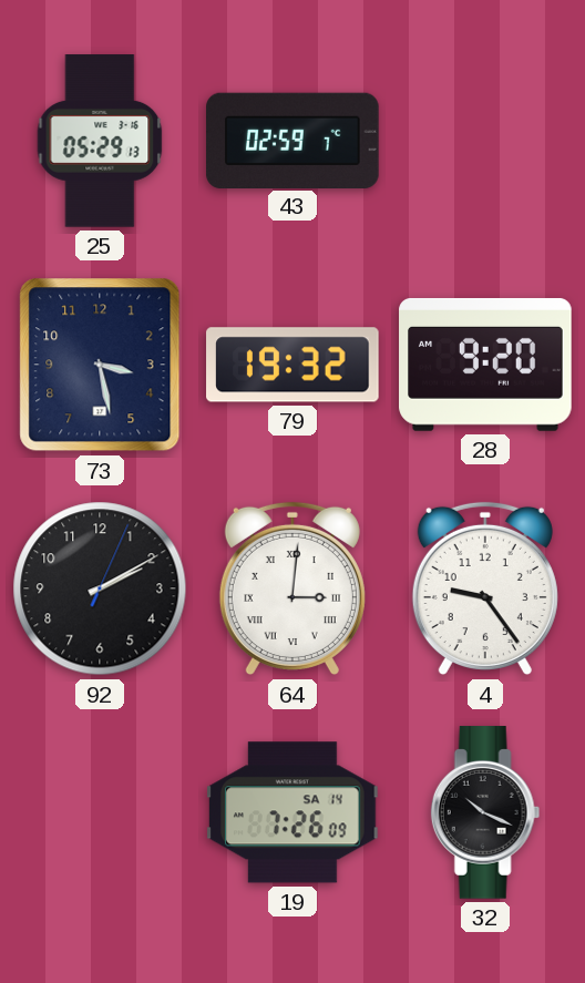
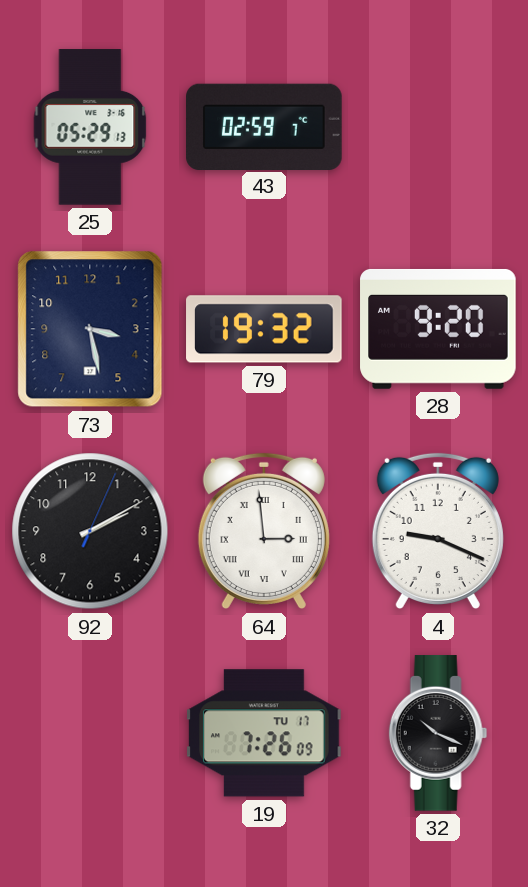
64: 3:01 -> 2:59
4: 9:24 -> 9:19
19 date: SA 14 -> TU 17
